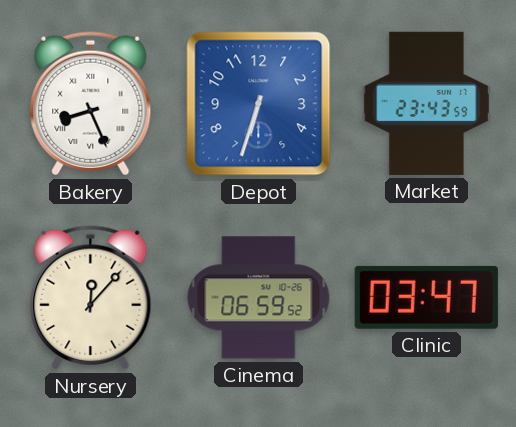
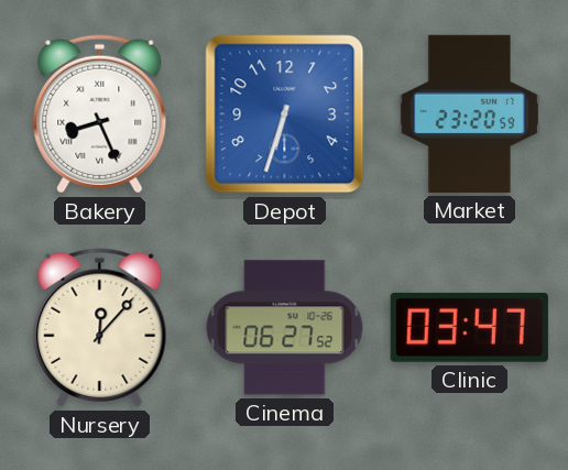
Market: 23:43 -> 23:20
Cinema: 06:59 -> 06:27
